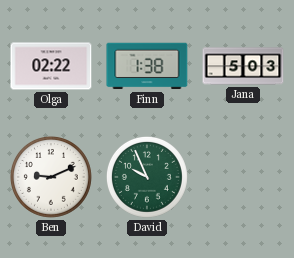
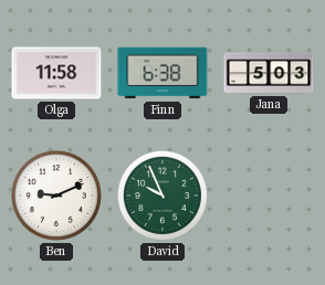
Olga: 02:22 -> 11:58
Finn: 1:38 -> 6:38
